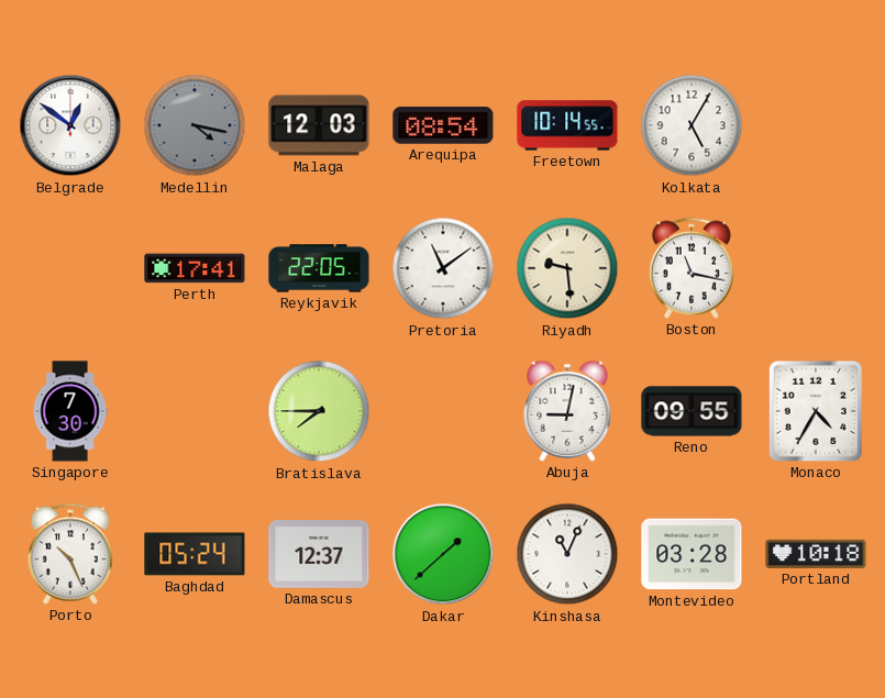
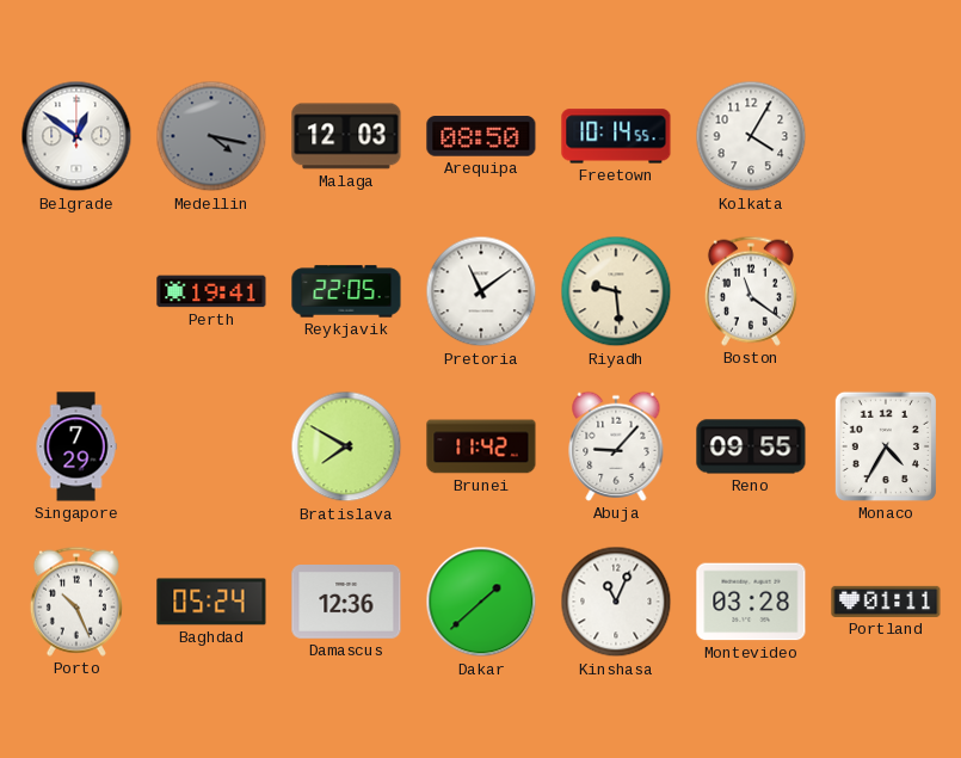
Arequipa: 08:54 -> 08:50
Kolkata: 5:05 -> 4:05
Perth: 17:41 -> 19:41
Boston: 11:17 -> 11:21
Singapore: 7:30 -> 7:29
Bratislava: 7:45 -> 7:50
Brunei: none -> 11:42
Abuja: 9:02 -> 9:07
Damascus: 12:37 -> 12:36
Portland: 10:18 -> 01:11
